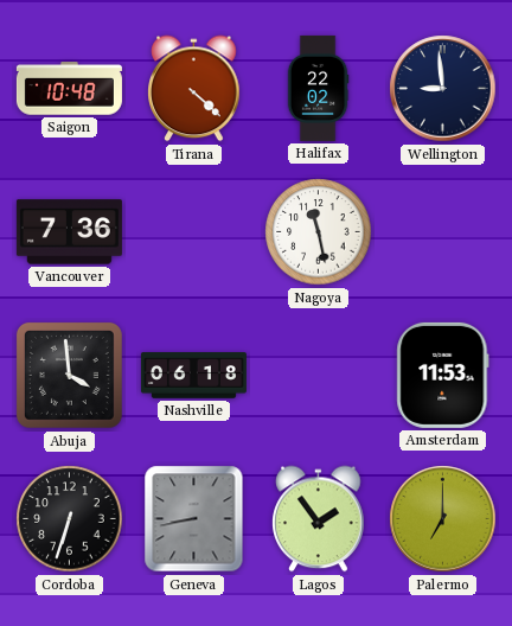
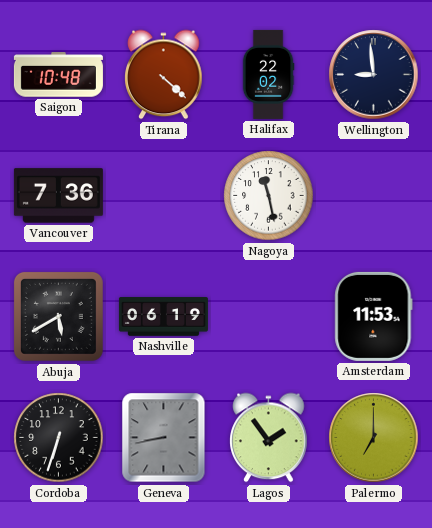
Abuja: 3:59 -> 5:40
Nashville: 06:18 -> 06:19
